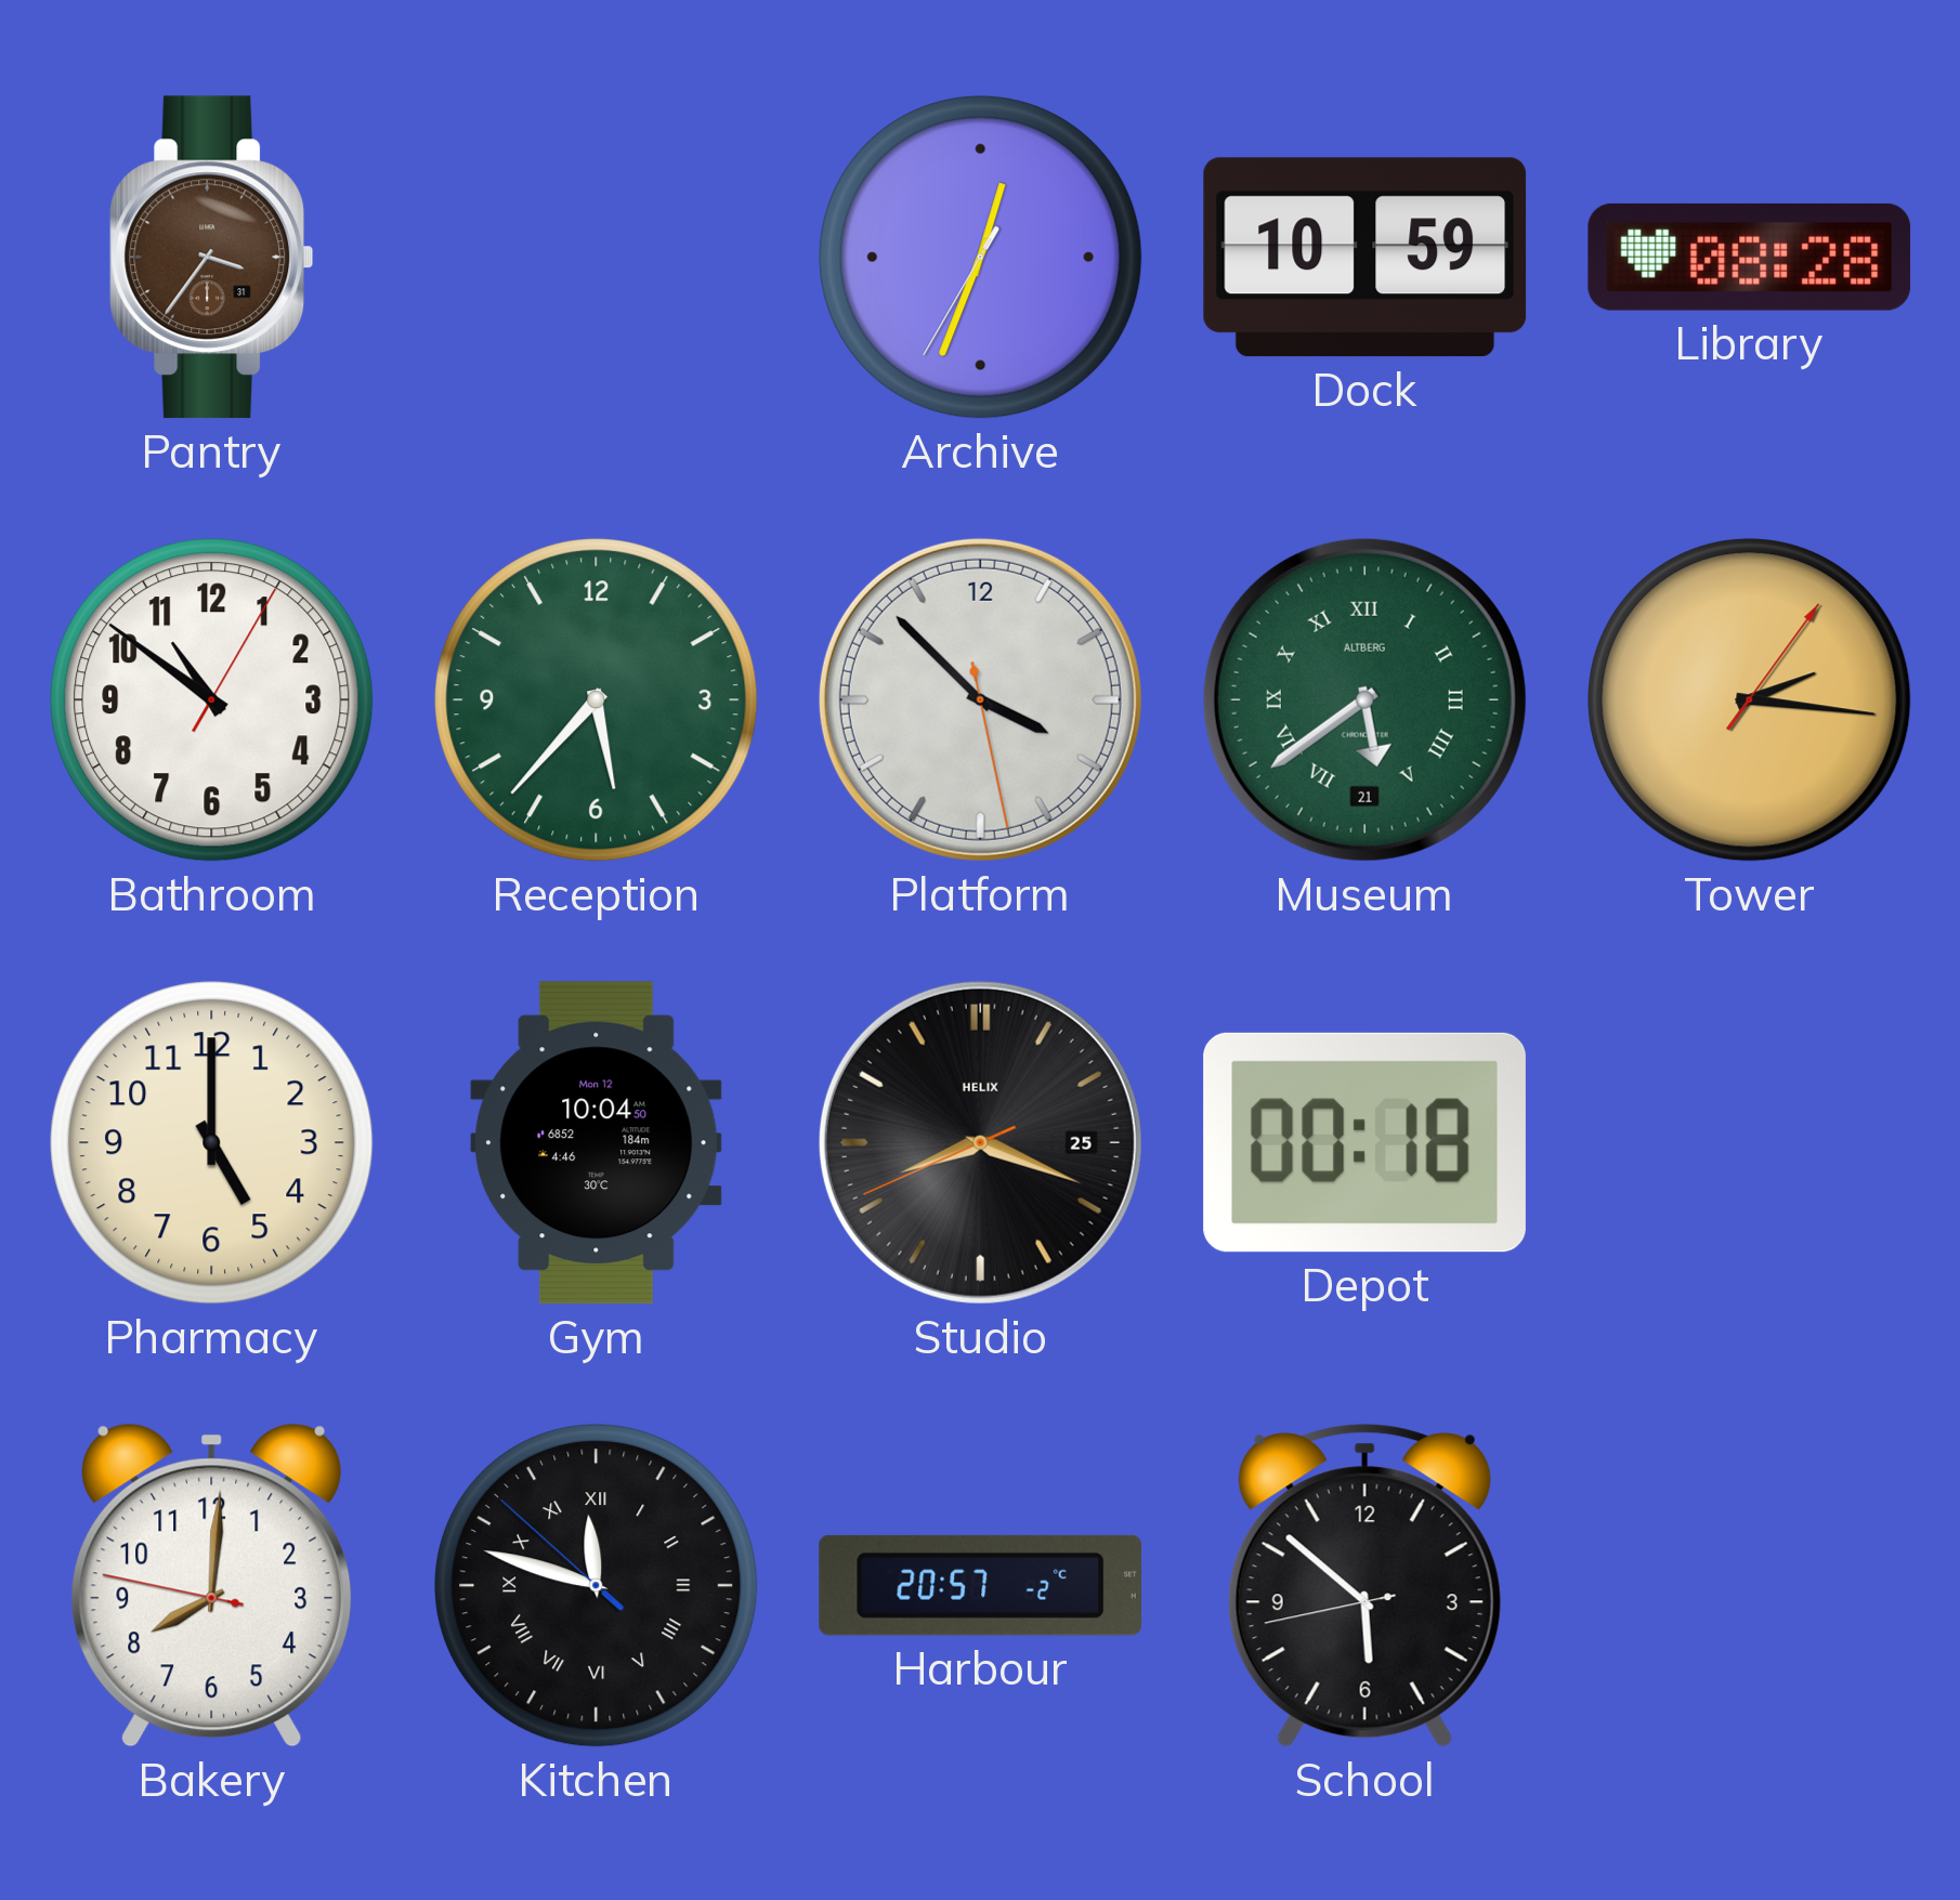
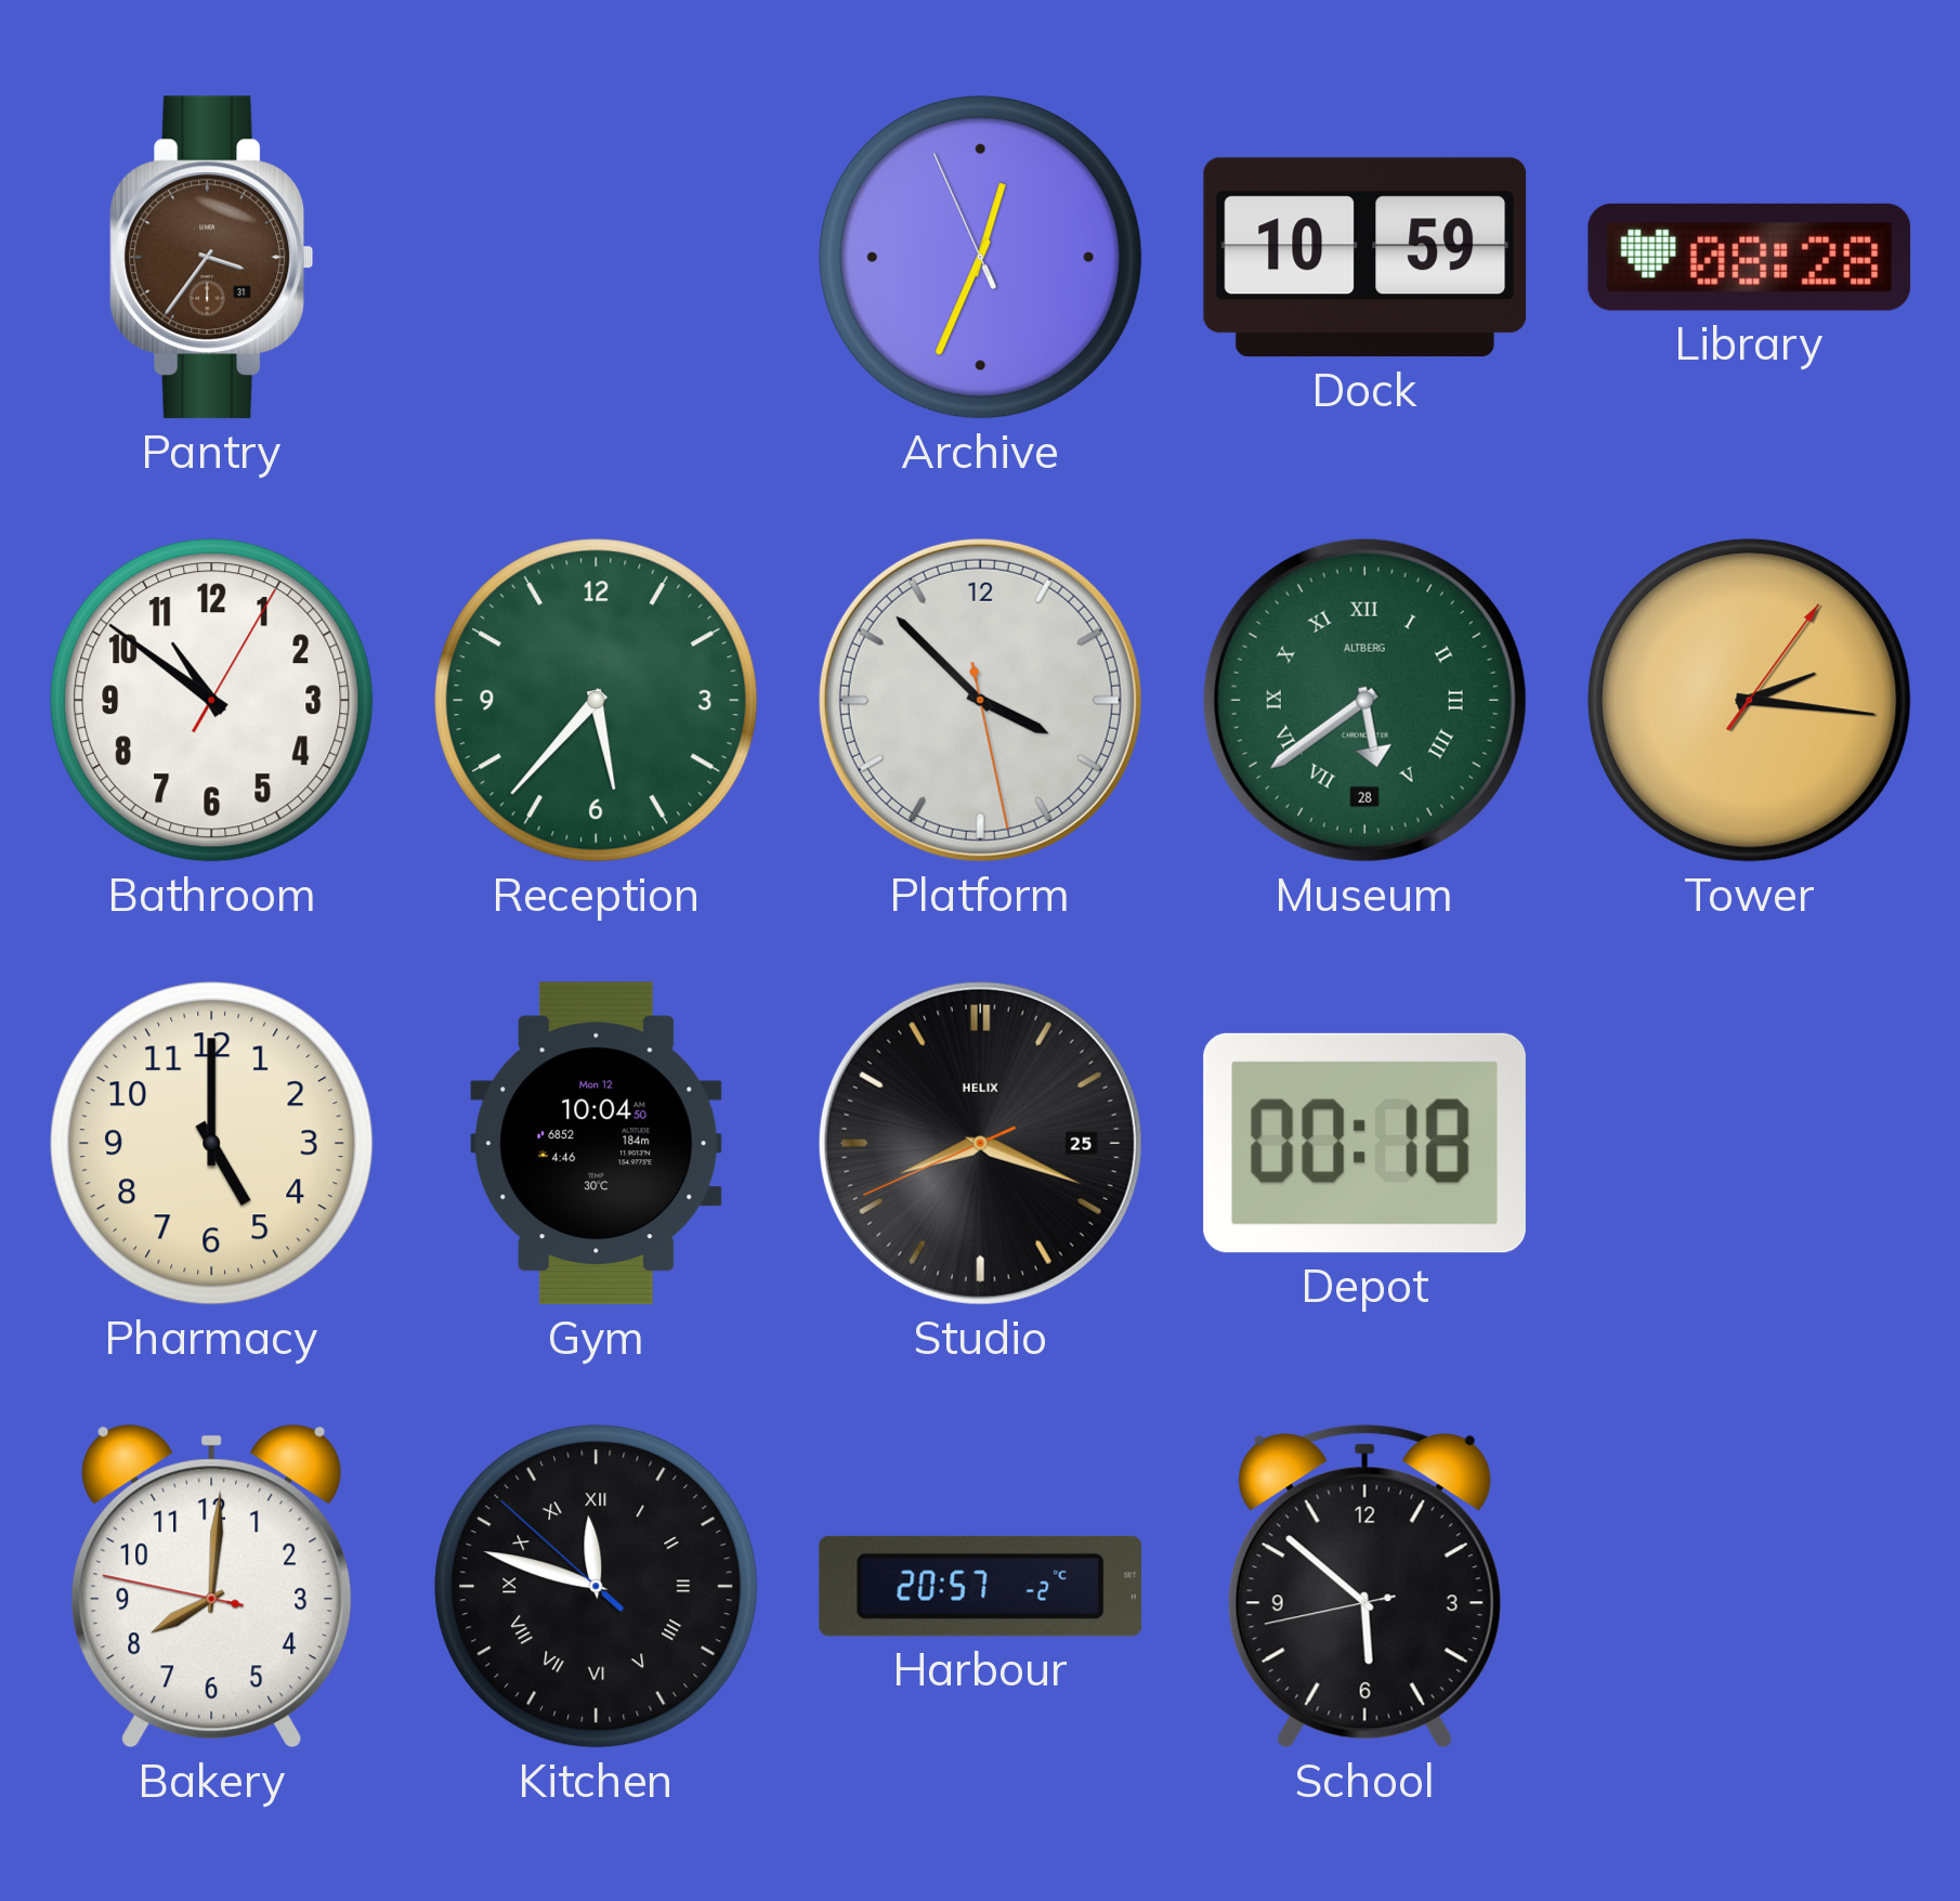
Archive: 12:33:35 -> 12:33:56
Museum date: 21 -> 28
